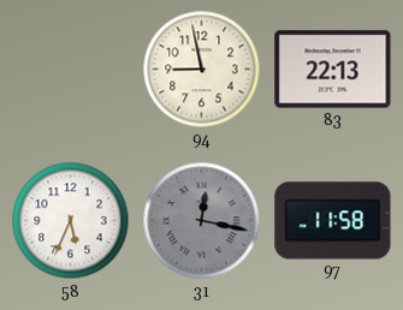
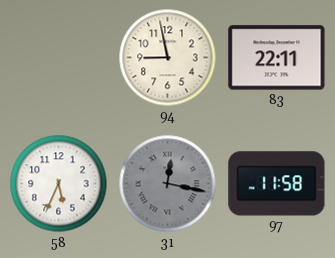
83: 22:13 -> 22:11
